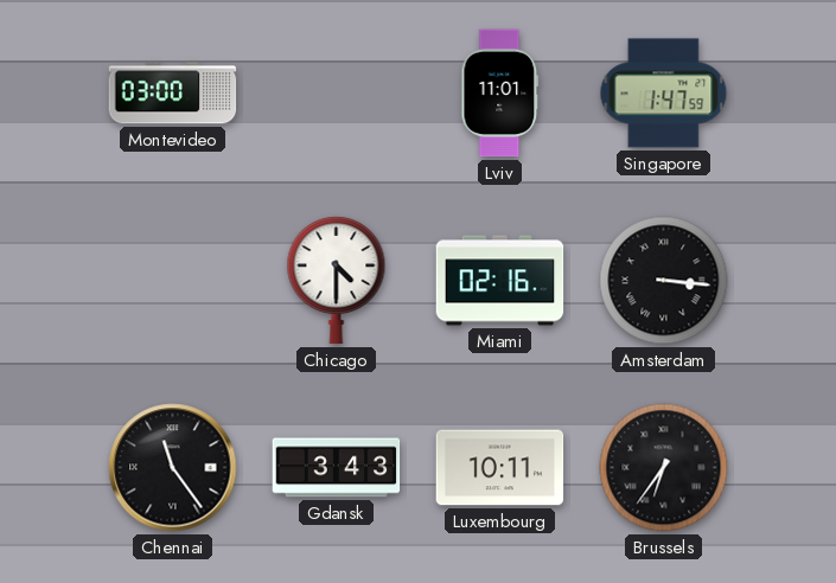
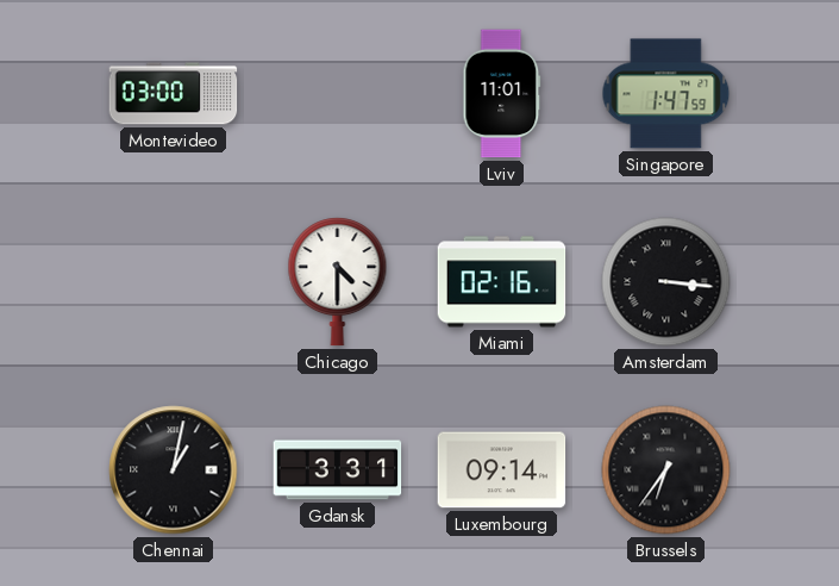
Chennai: 11:24 -> 1:02
Gdansk: 3:43 -> 3:31
Luxembourg: 10:11 -> 09:14
